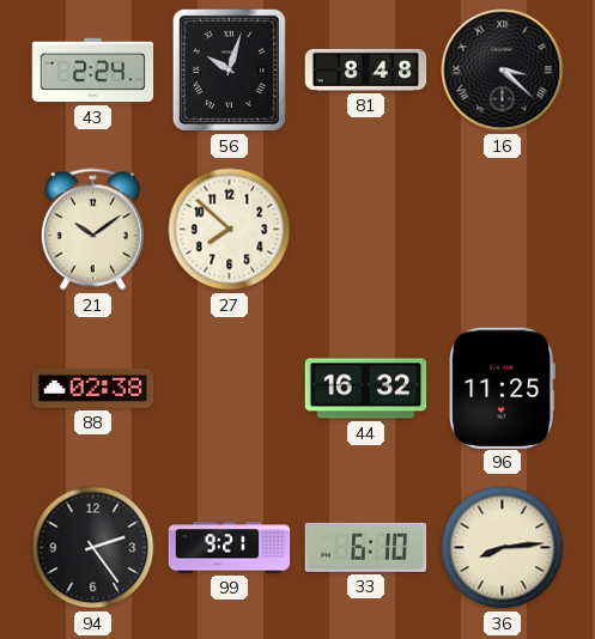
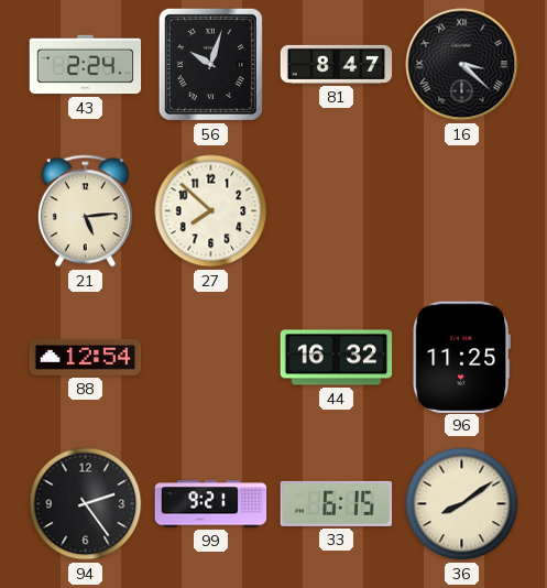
81: 8:48 -> 8:47
21: 10:09 -> 5:14
88: 02:38 -> 12:54
33: 6:10 -> 6:15
36: 8:14 -> 8:09
